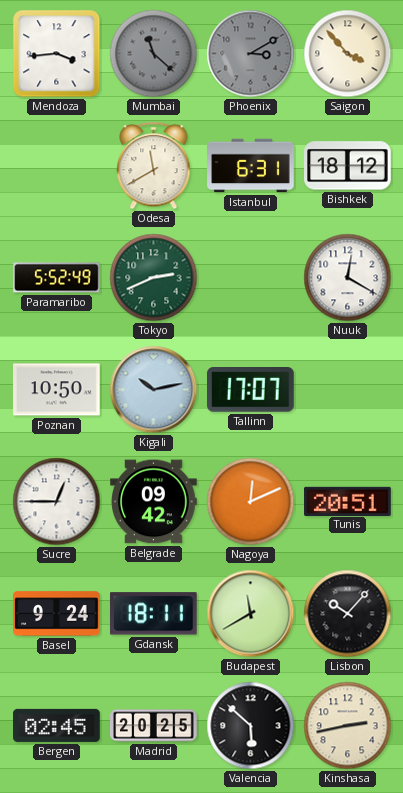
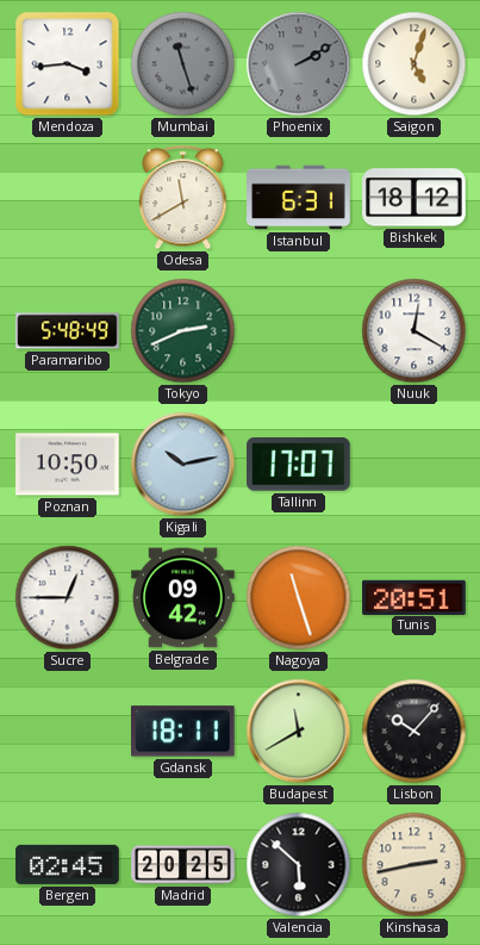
Mumbai: 11:22 -> 11:27
Phoenix: 3:10 -> 2:10
Saigon: 3:53 -> 5:03
Paramaribo: 5:52 -> 5:48
Nagoya: 12:11 -> 11:27
Basel: 9:24 -> none
